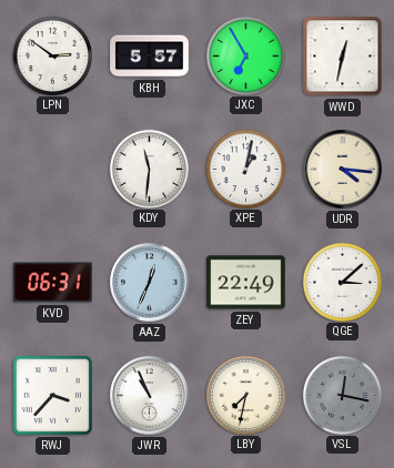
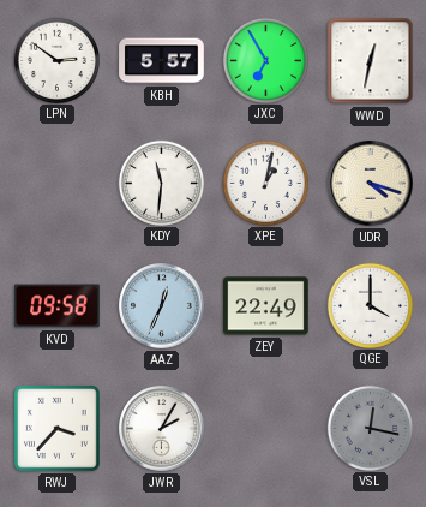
UDR: 4:16 -> 4:18
KVD: 06:31 -> 09:58
QGE: 3:08 -> 4:00
JWR: 10:56 -> 2:05
LBY: 7:32 -> none
